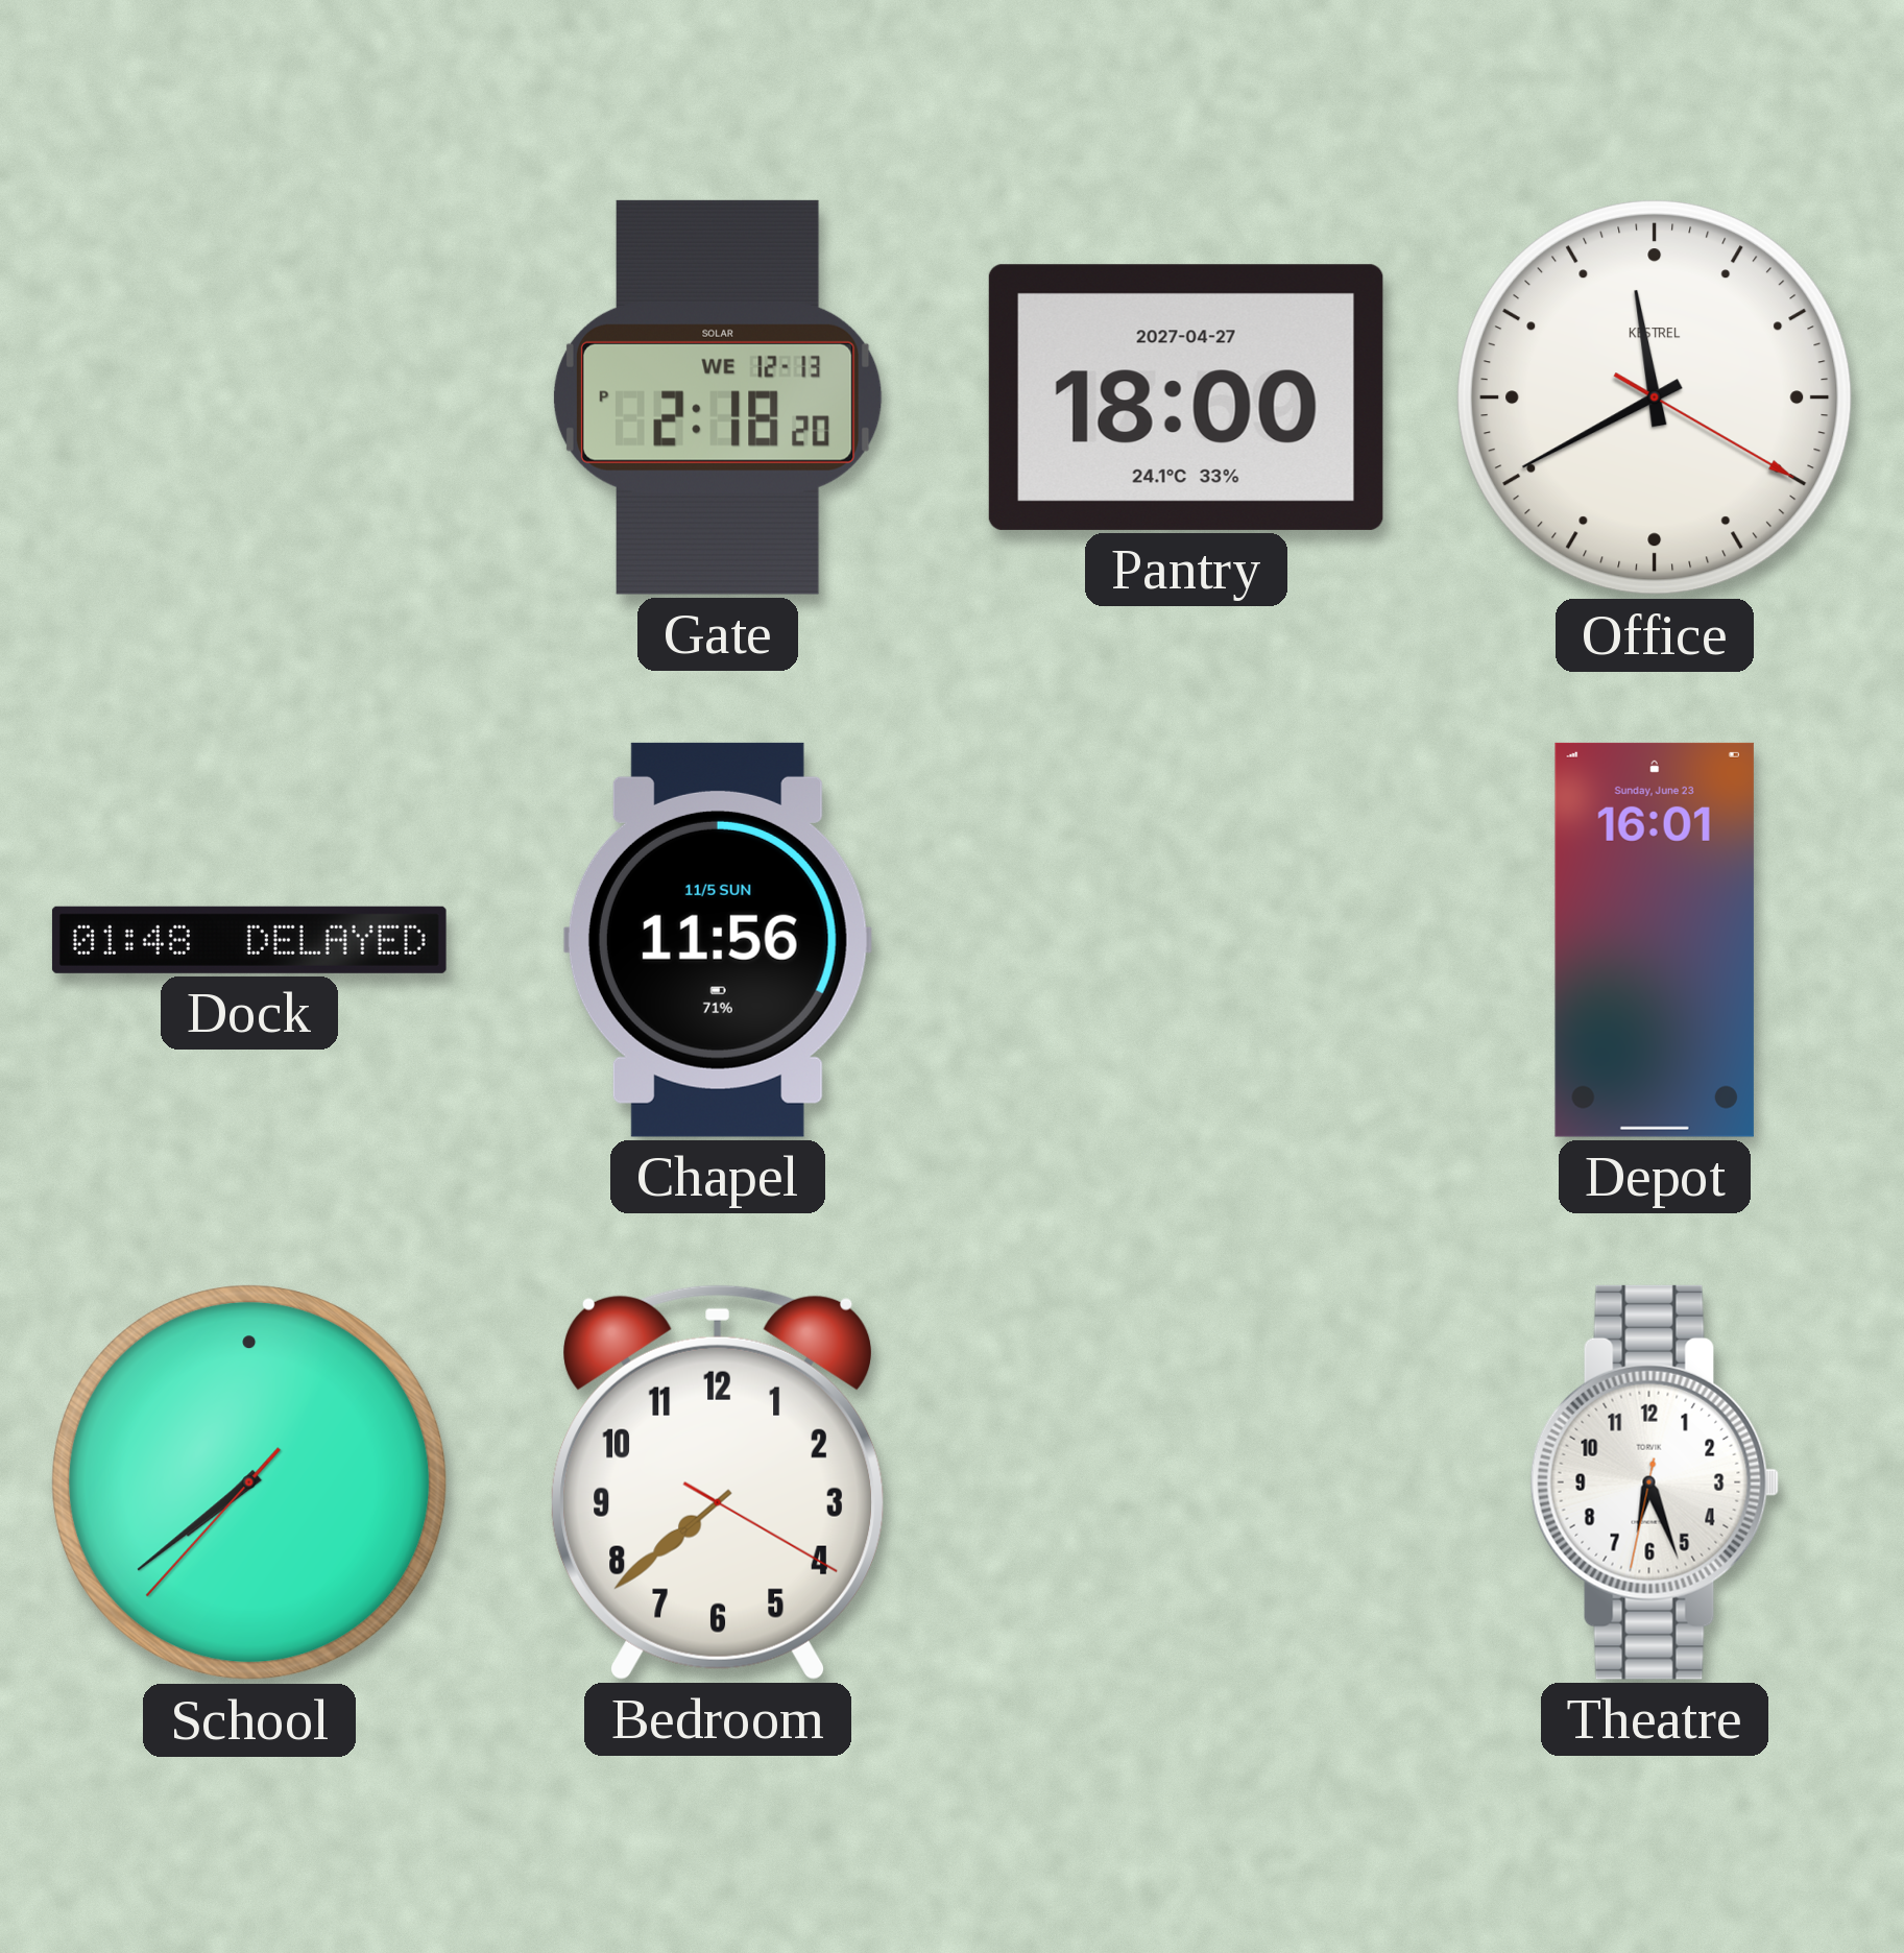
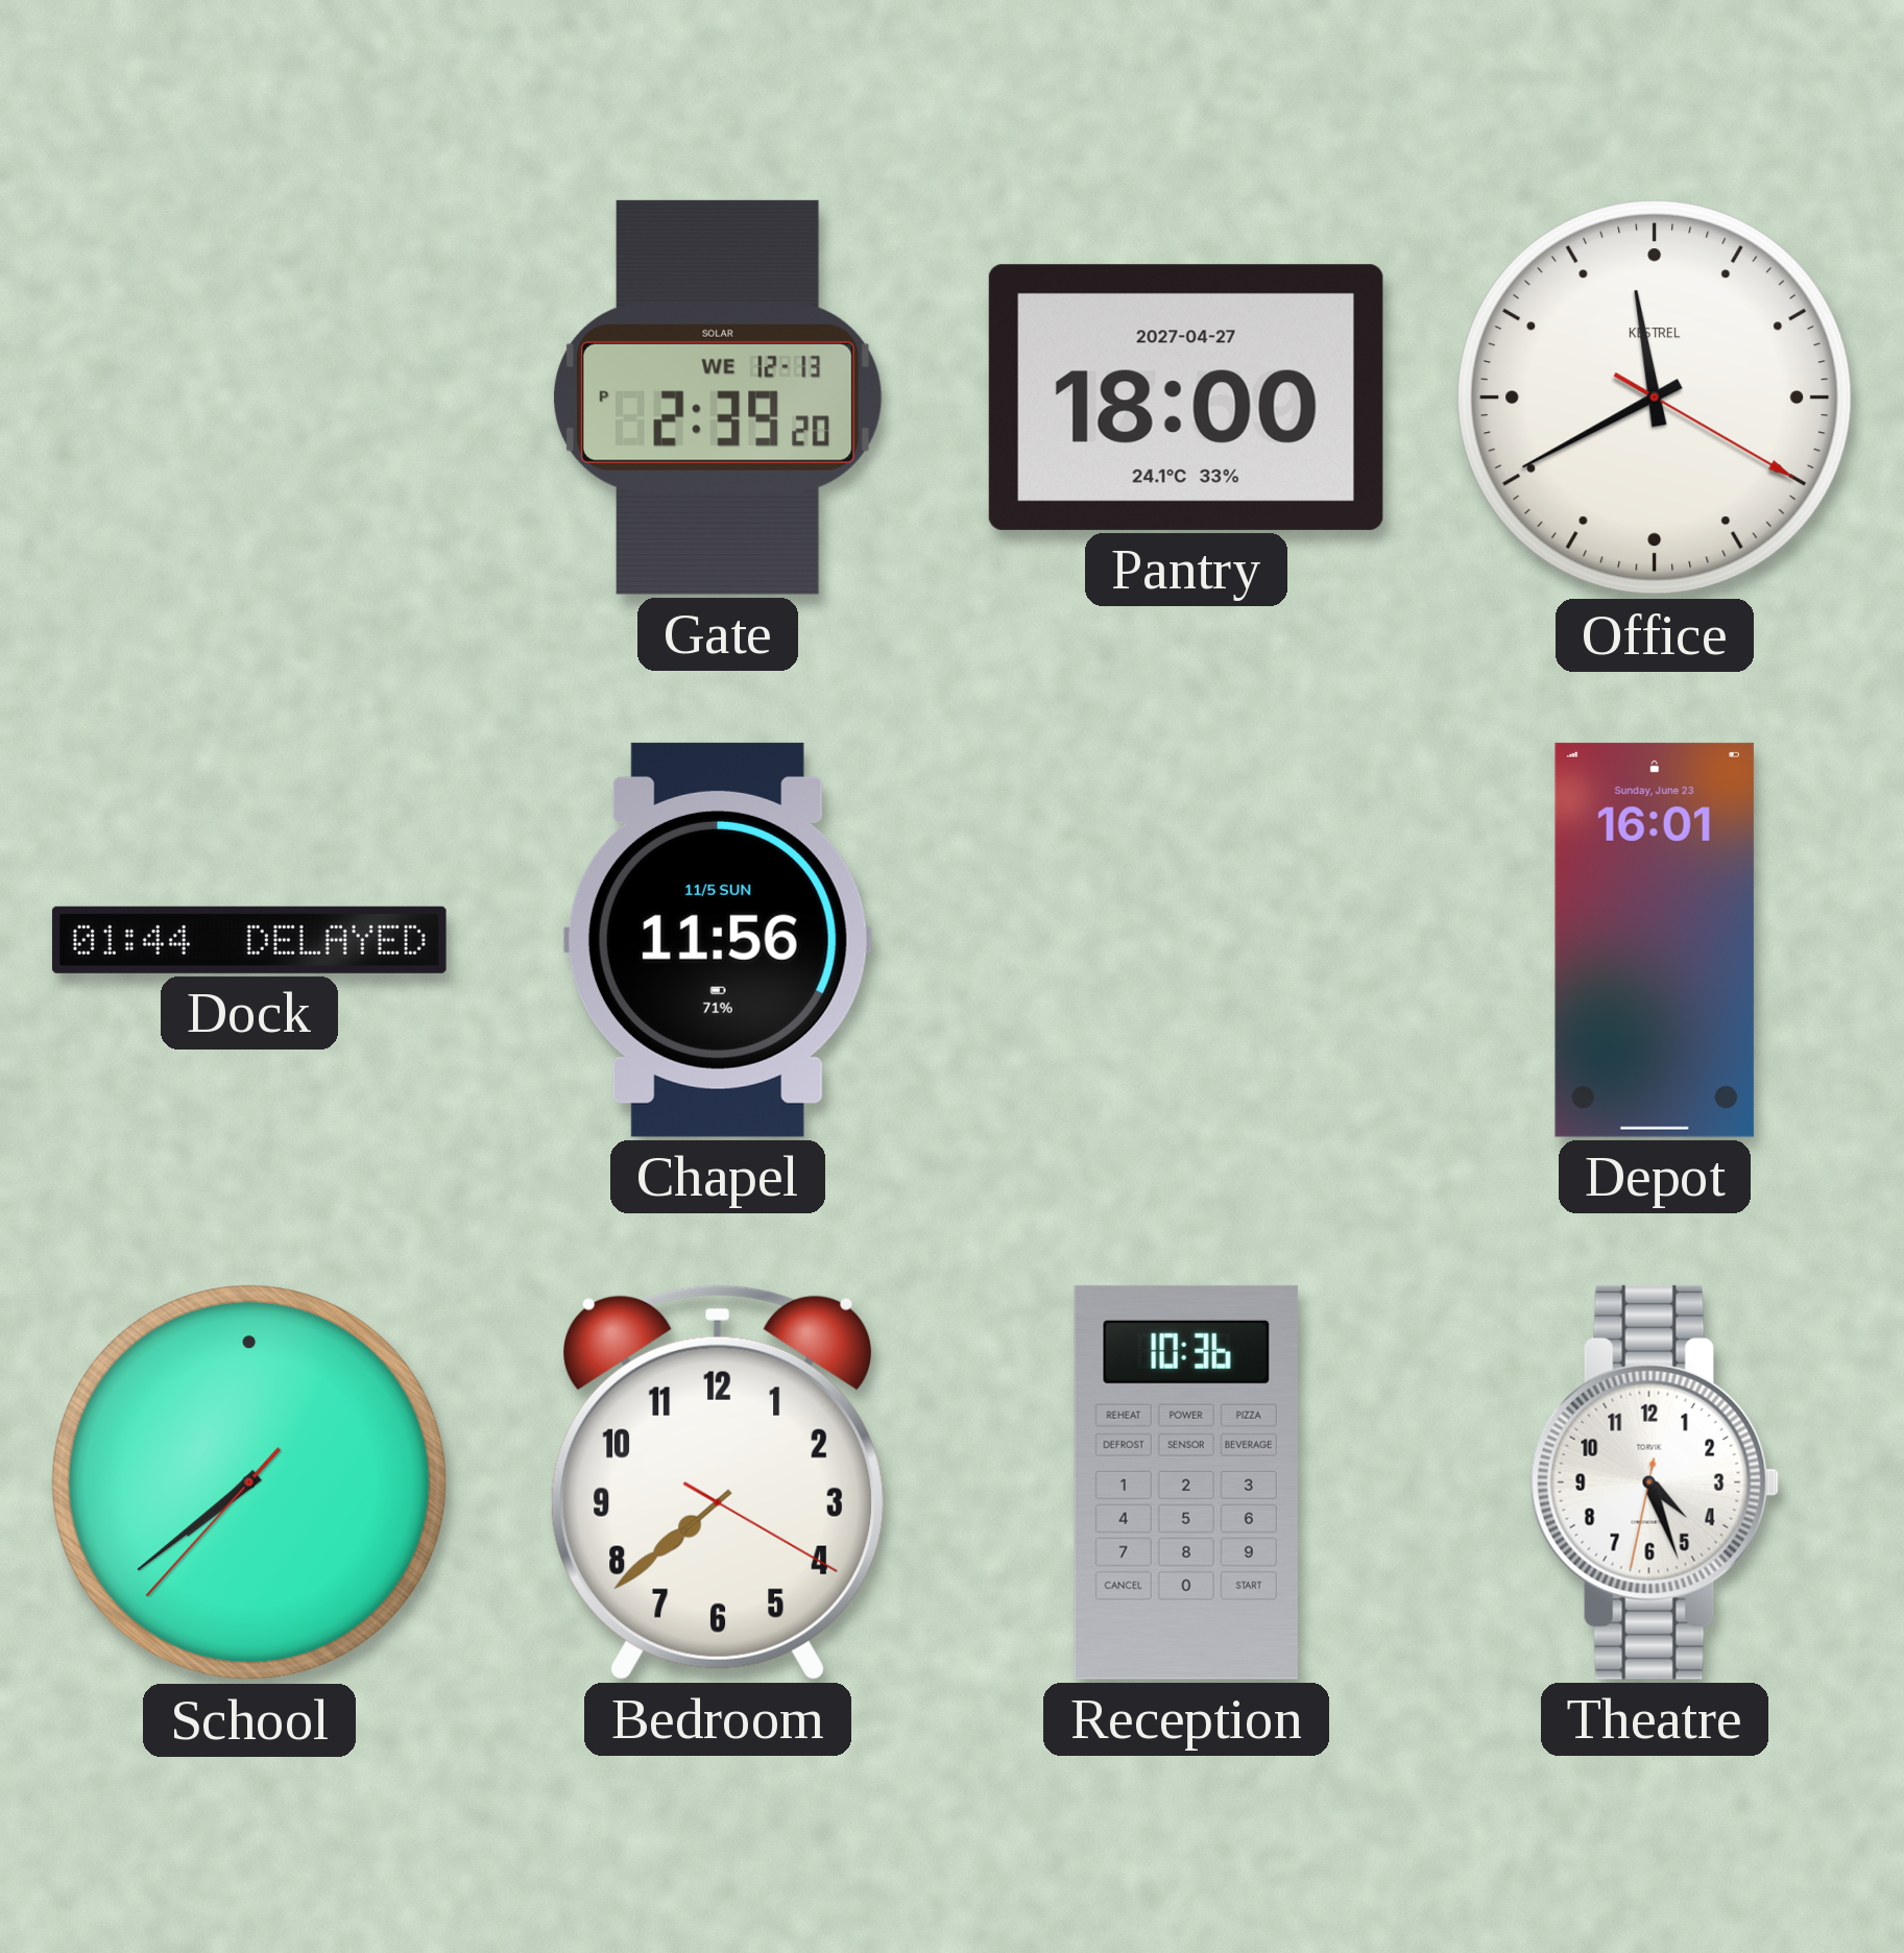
Gate: 2:18 -> 2:39
Dock: 01:48 -> 01:44
Reception: none -> 10:36
Theatre: 6:26 -> 4:26
